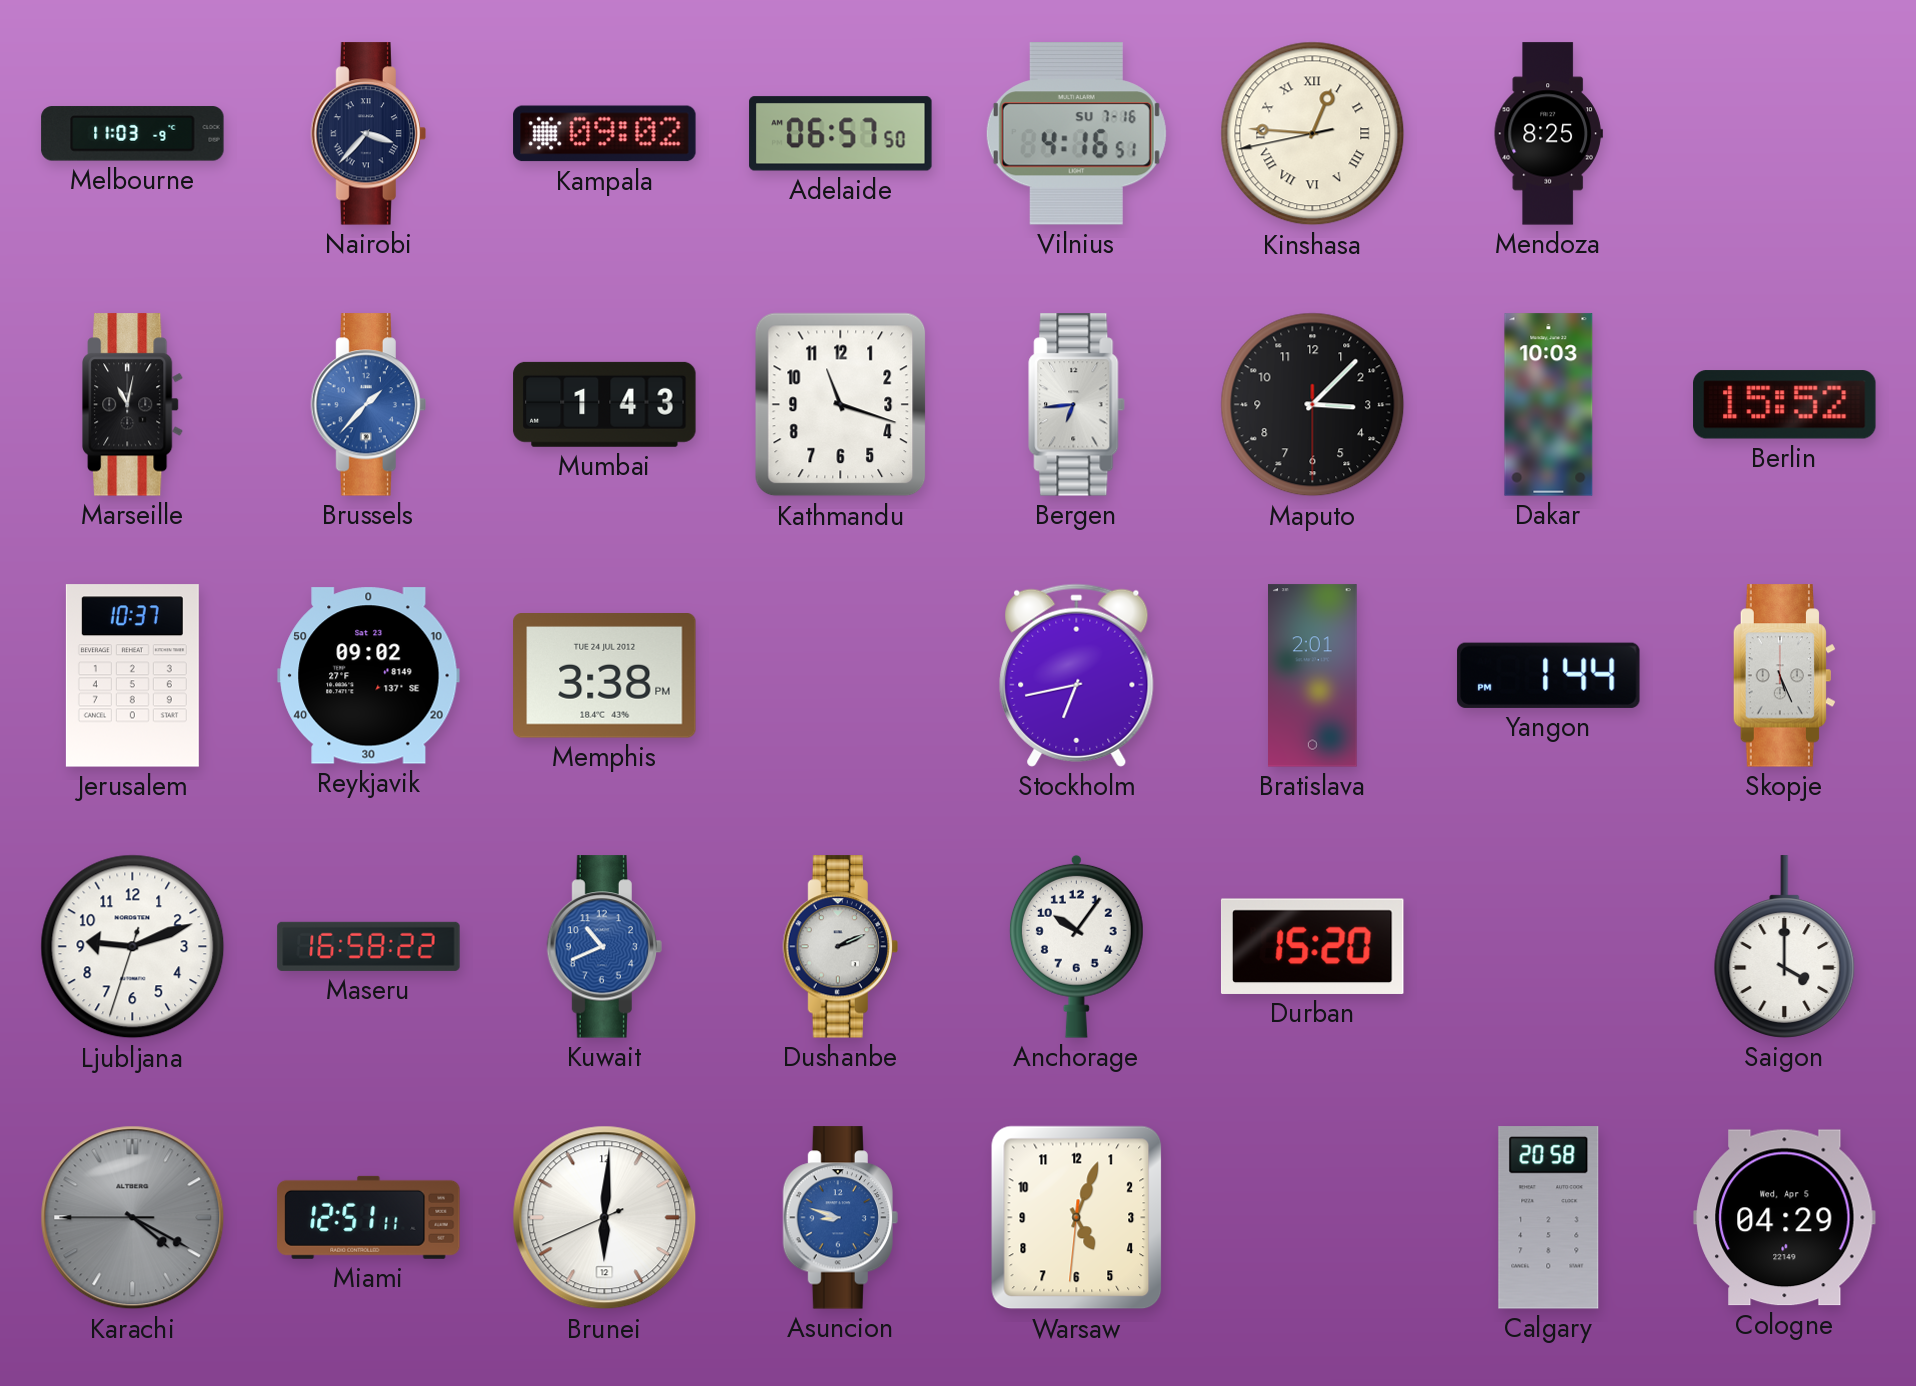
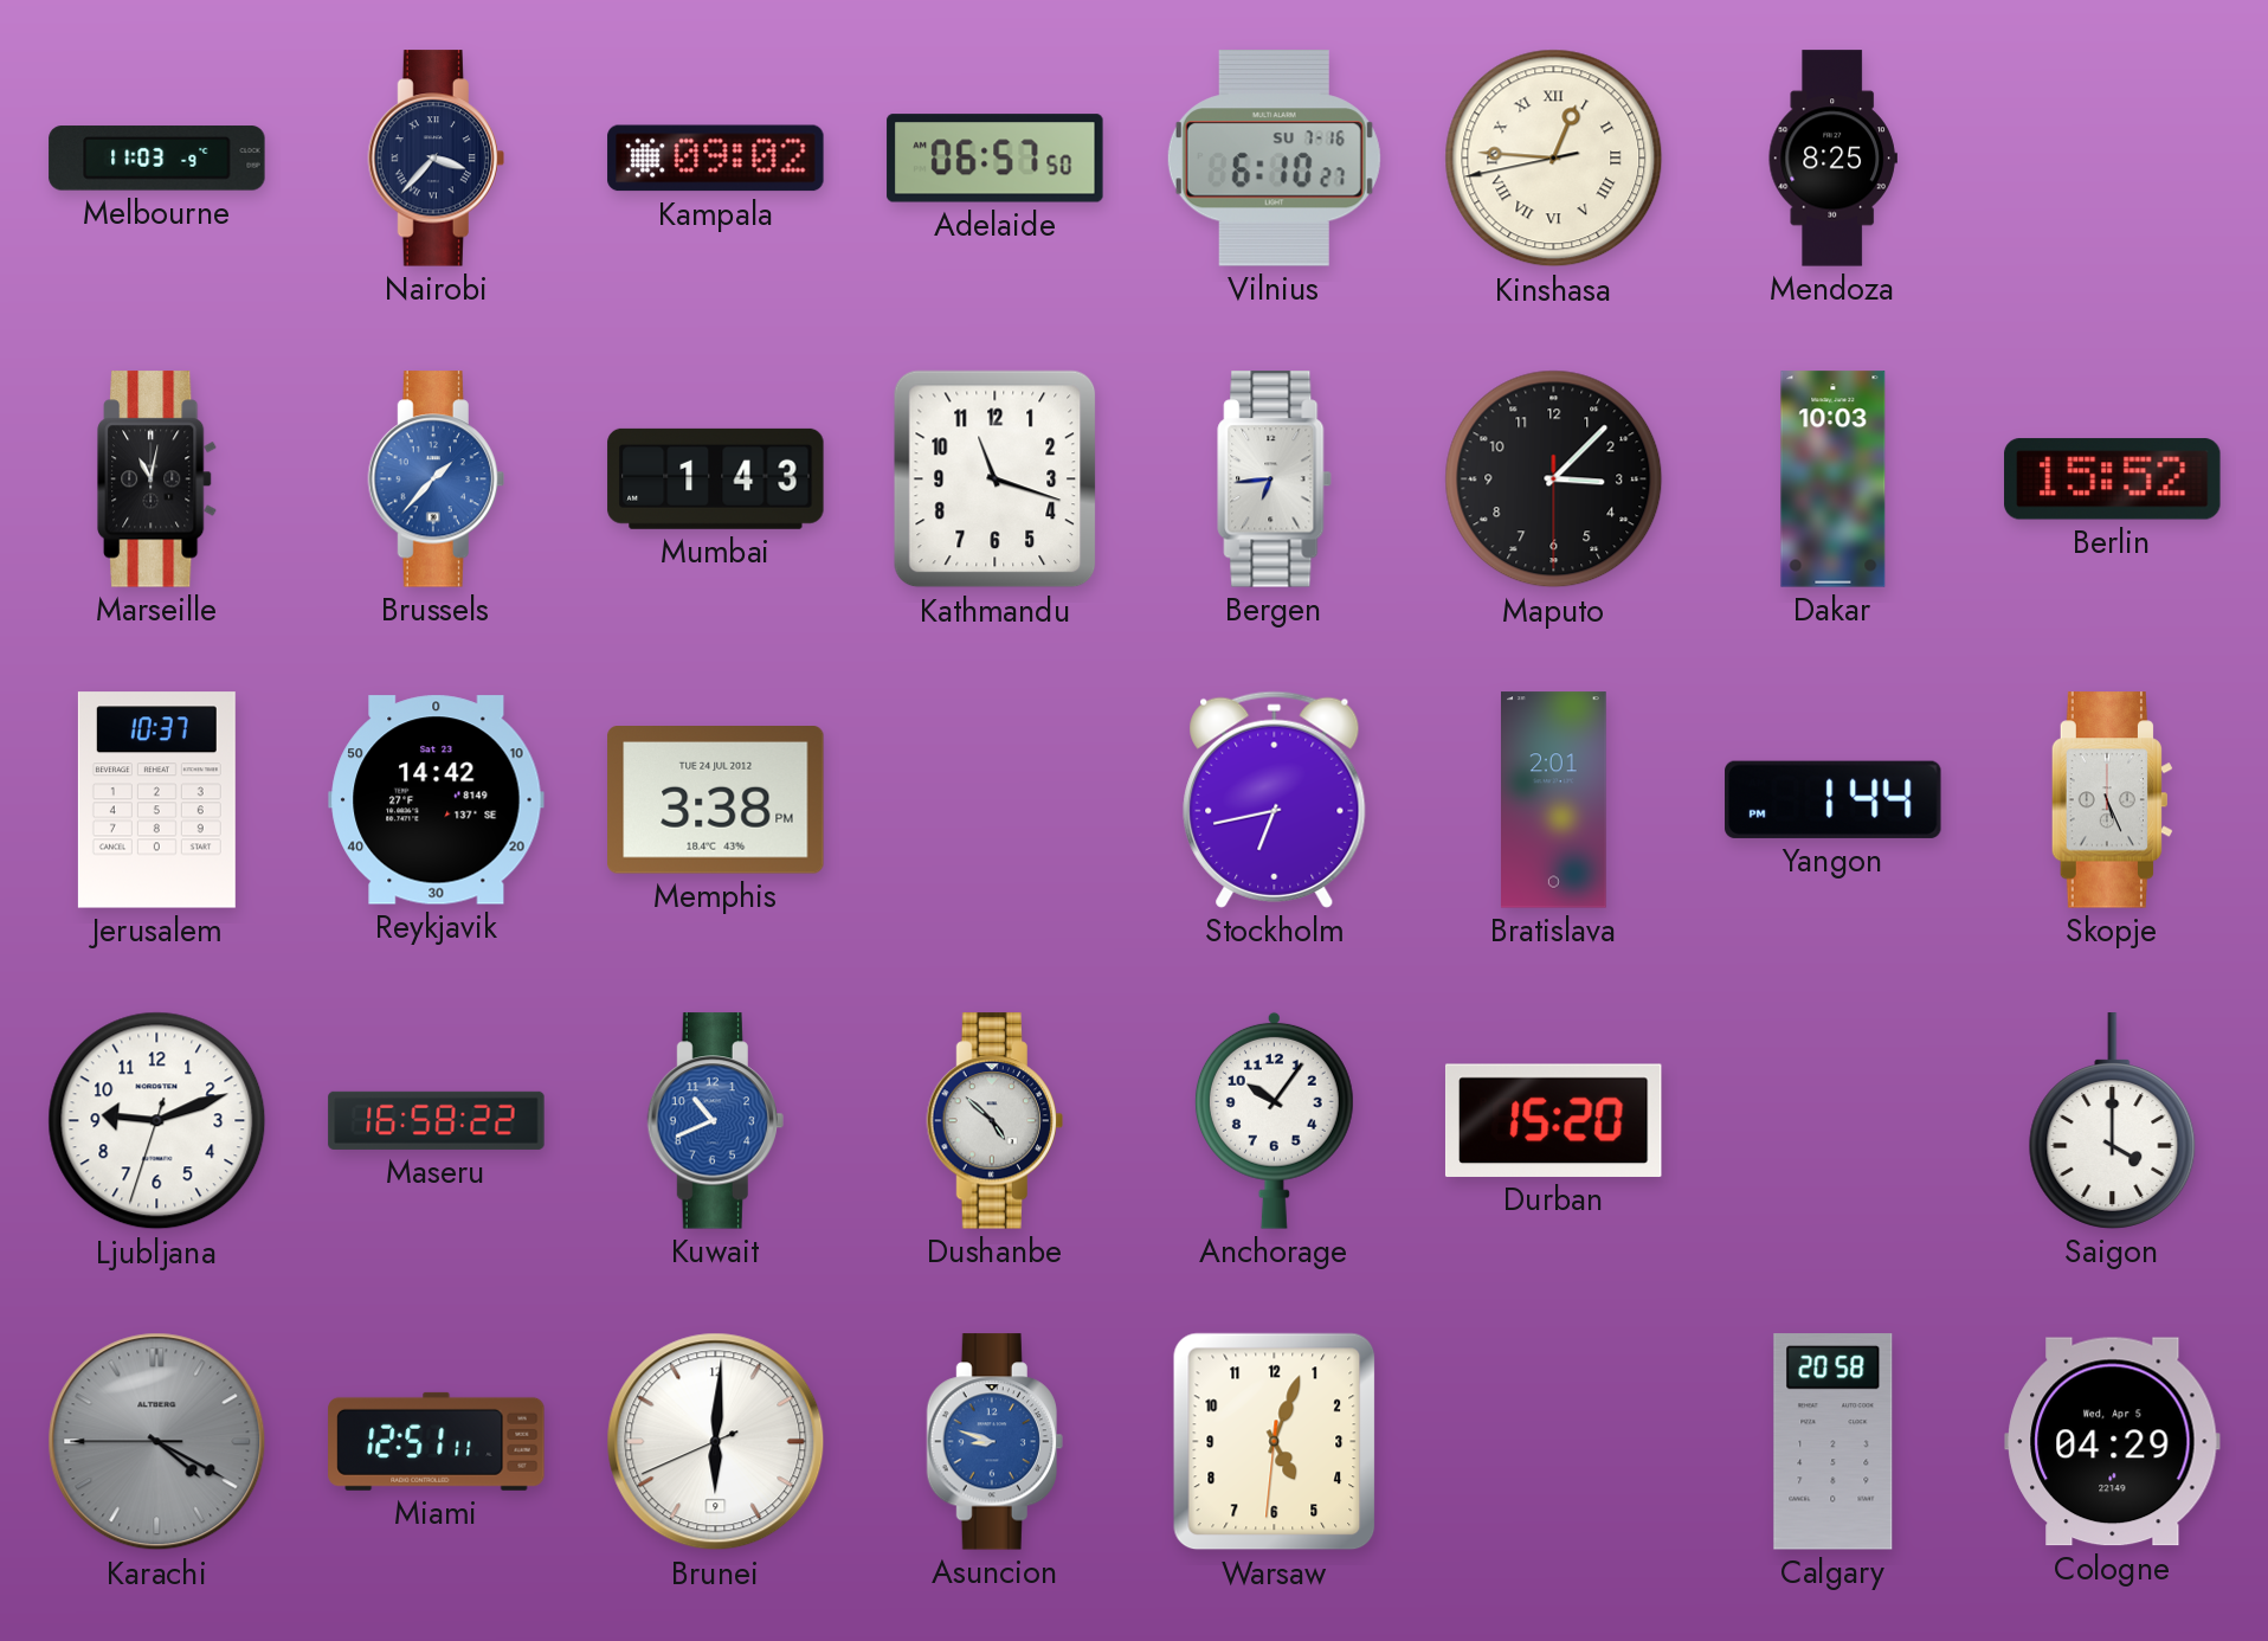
Vilnius: 4:16 -> 6:10
Reykjavik: 09:02 -> 14:42
Dushanbe: 2:11 -> 4:52
Brunei date: 12 -> 9
